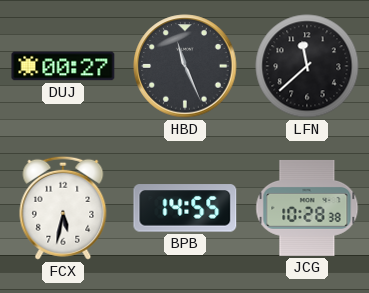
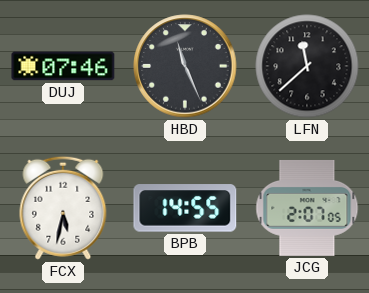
DUJ: 00:27 -> 07:46
JCG: 10:28 -> 2:07
